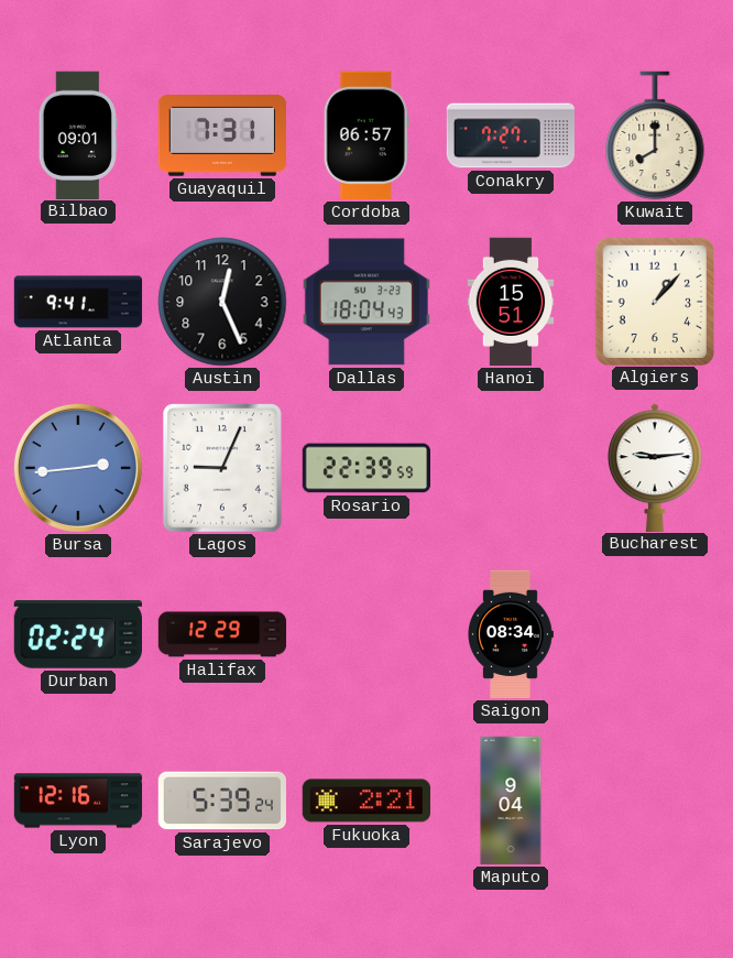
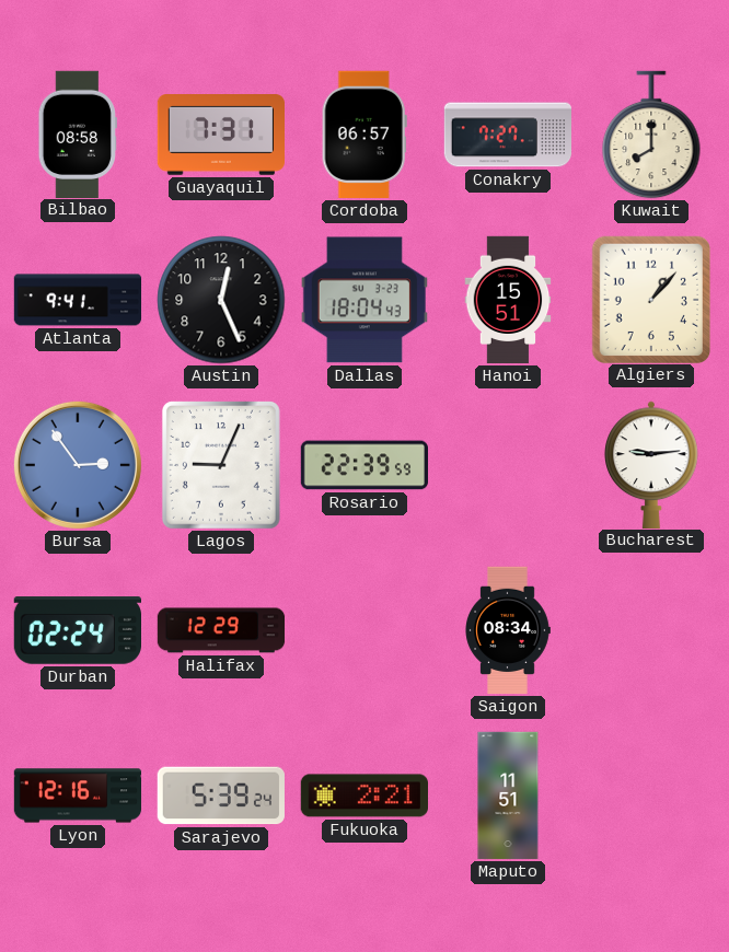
Bilbao: 09:01 -> 08:58
Bursa: 2:44 -> 2:54
Maputo: 9:04 -> 11:51
